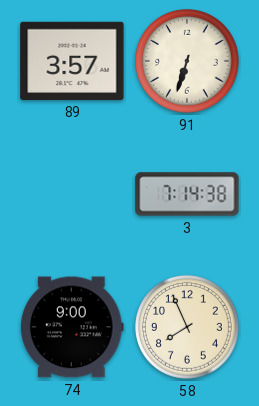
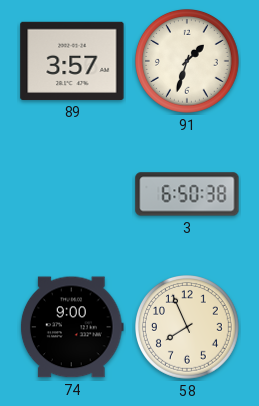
91: 6:33 -> 1:33
3: 7:14 -> 6:50
